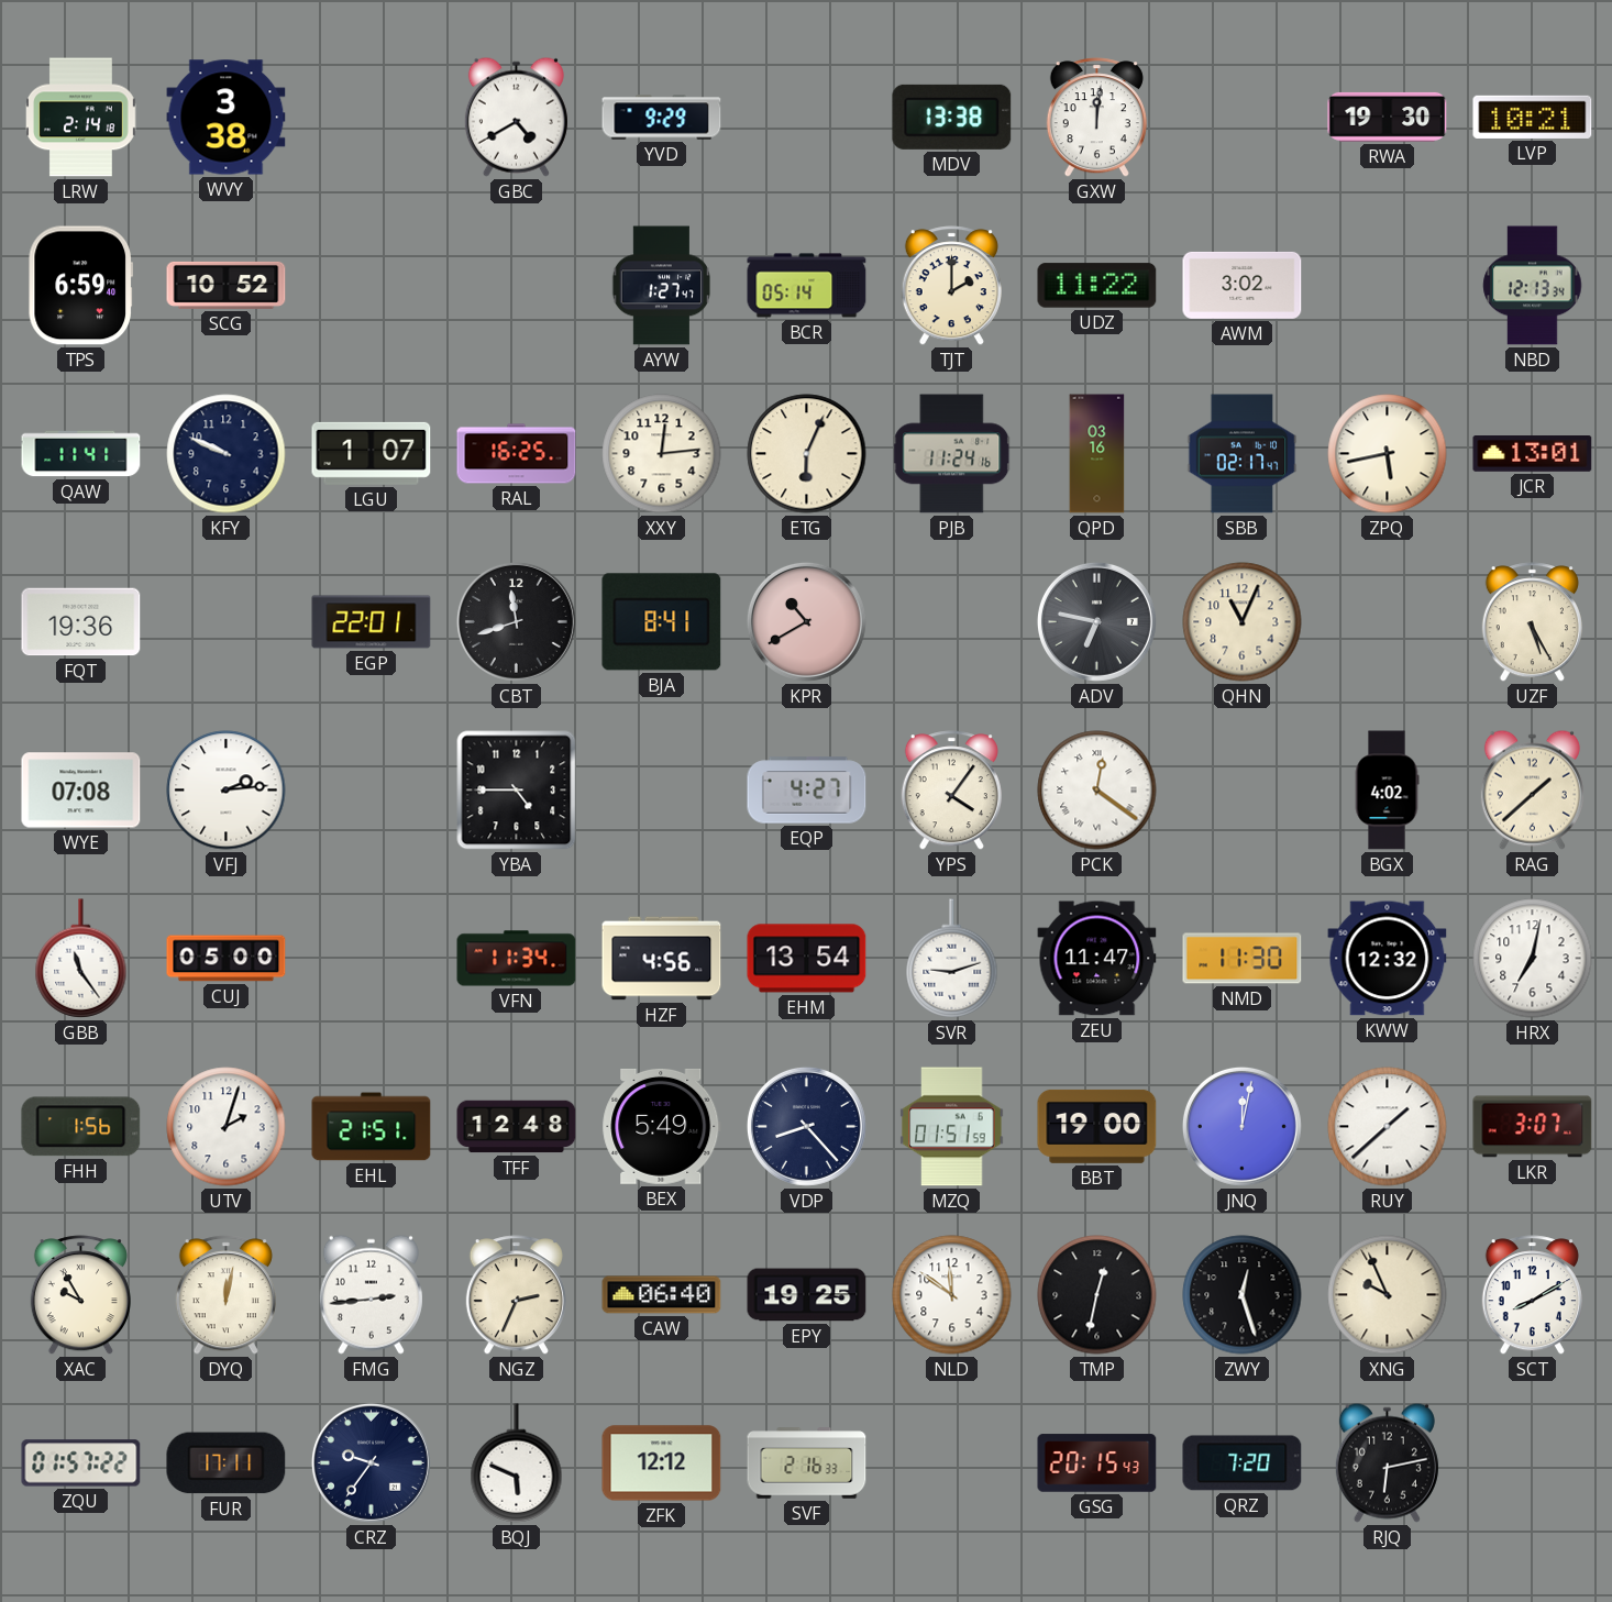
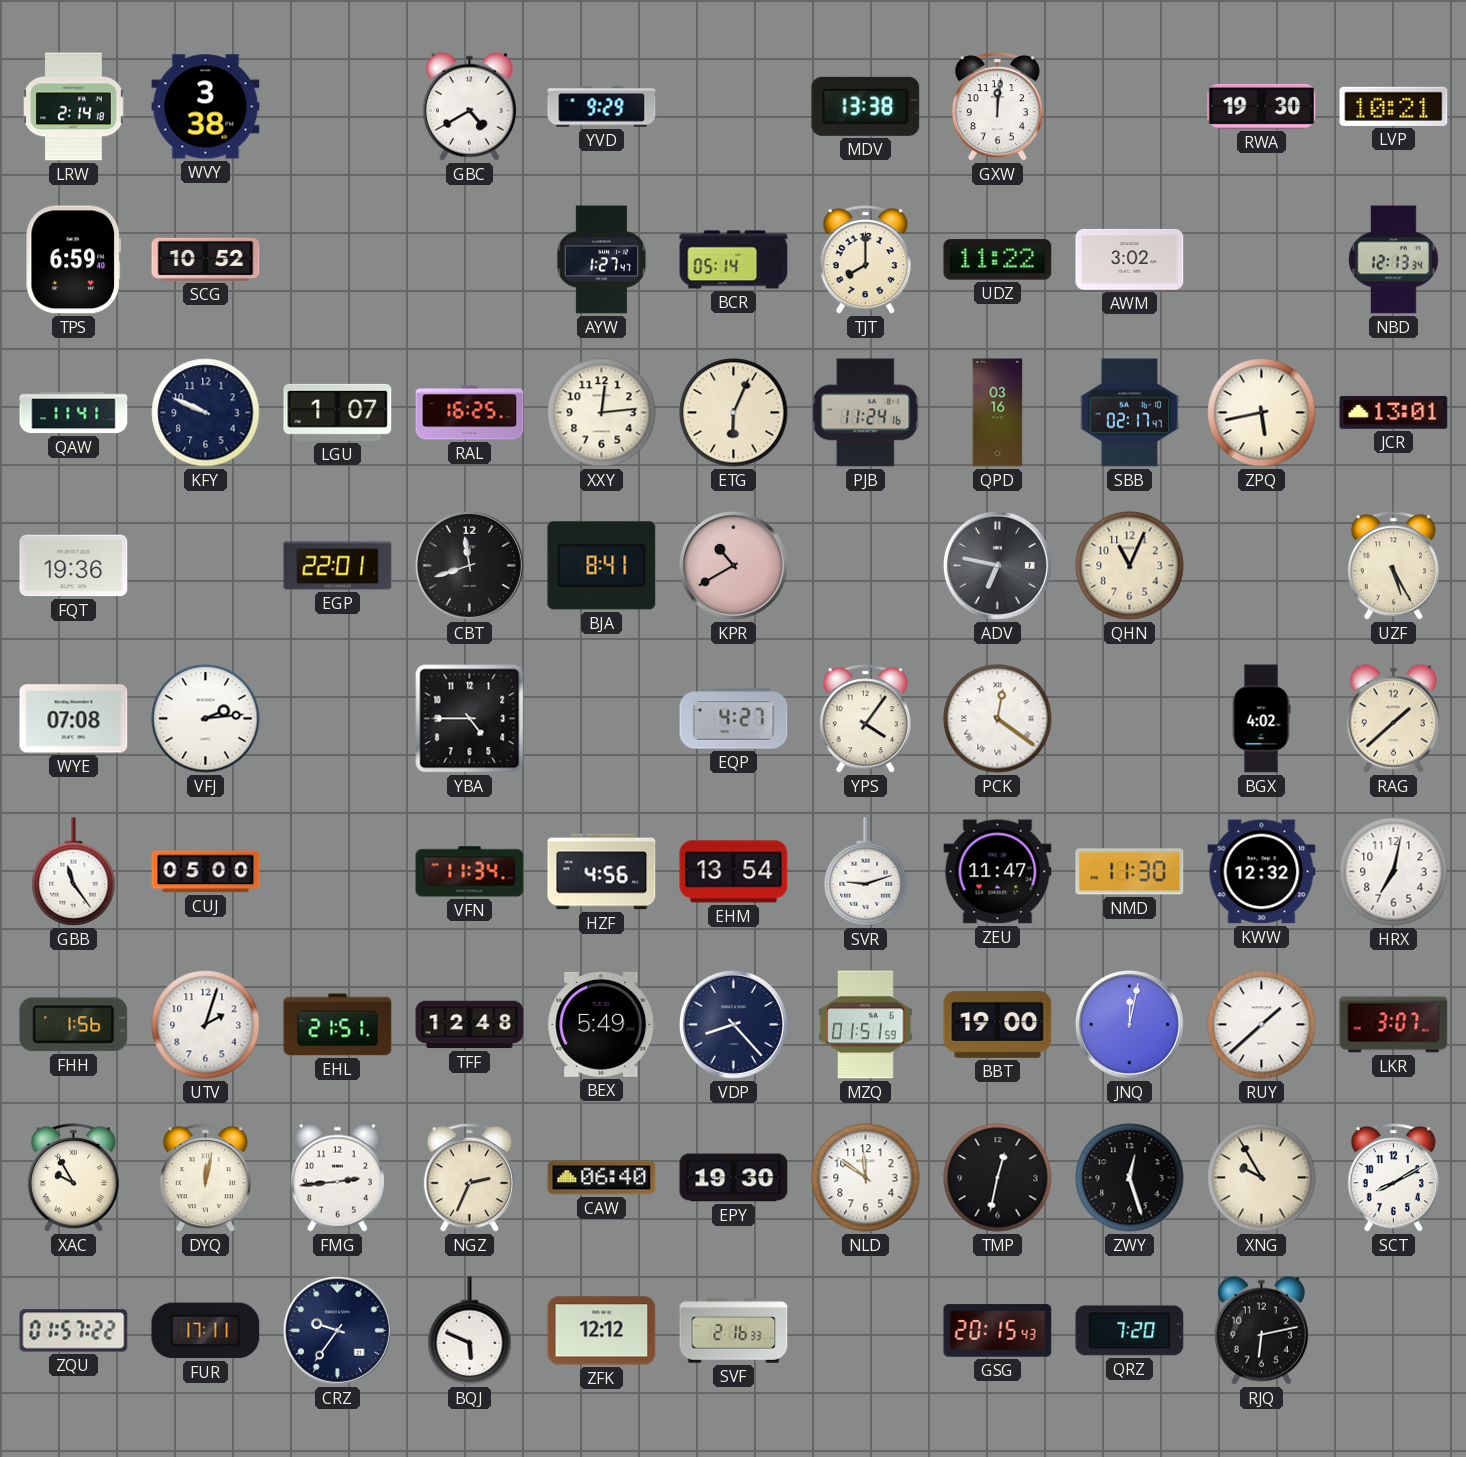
TJT: 2:00 -> 8:00
EPY: 19:25 -> 19:30
XNG: 9:56 -> 9:55
